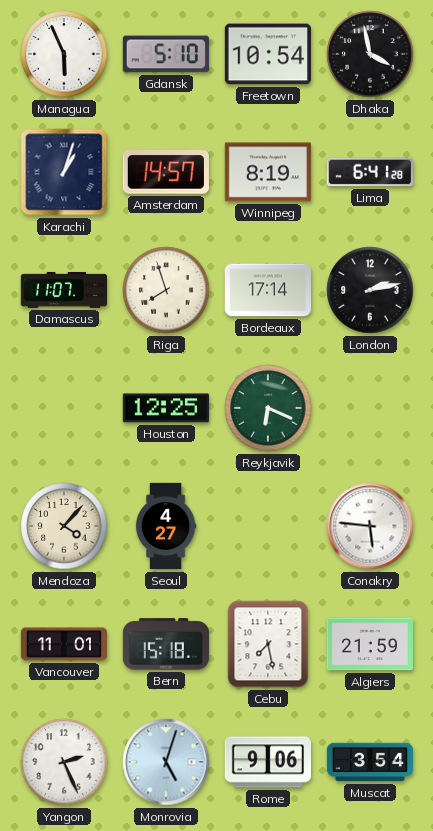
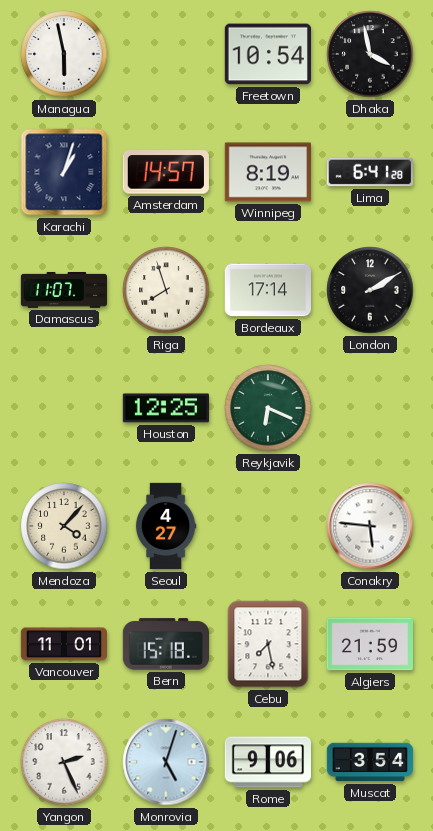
Managua: 5:56 -> 5:58
Gdansk: 5:10 -> none
London: 2:13 -> 2:10
